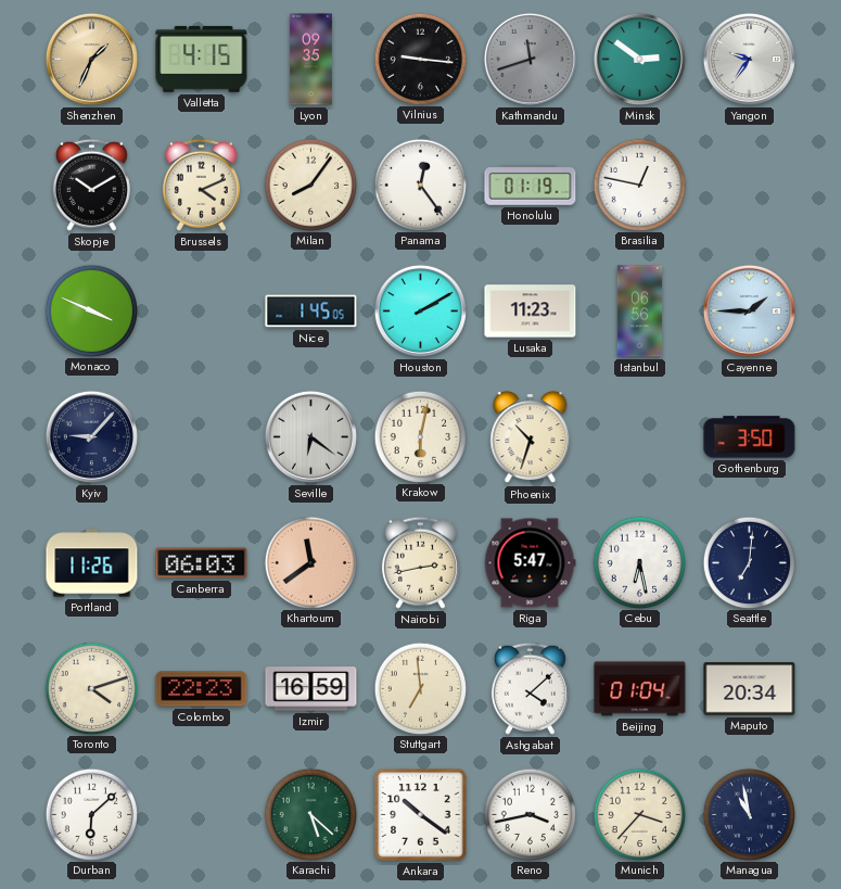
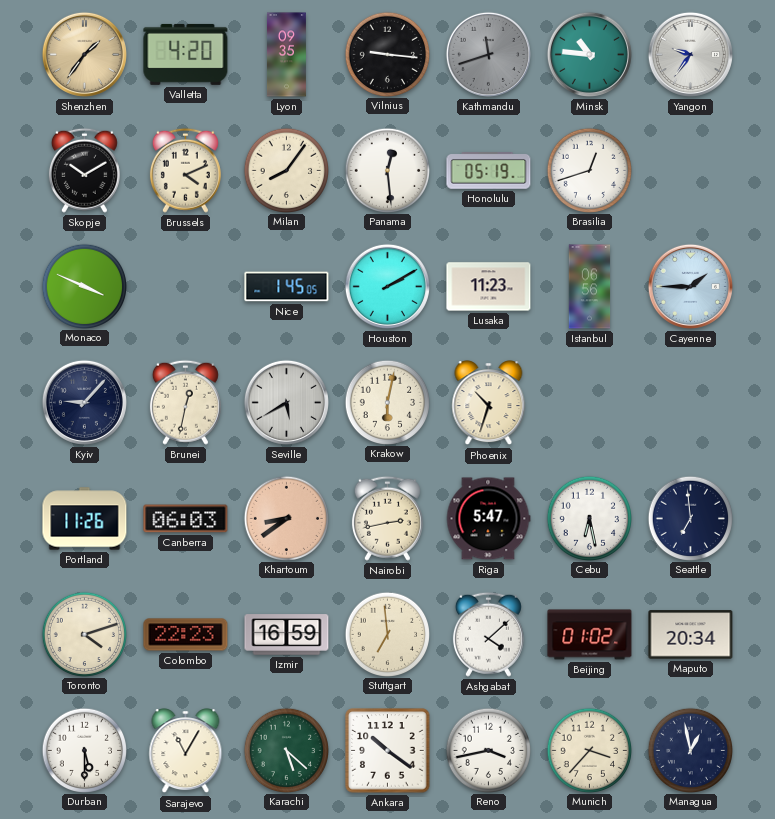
Shenzhen: 1:34 -> 1:36
Valletta: 4:15 -> 4:20
Minsk: 2:51 -> 10:46
Panama: 12:24 -> 12:29
Honolulu: 01:19 -> 05:19
Brasilia: 12:47 -> 12:42
Brunei: none -> 12:32
Seville: 6:21 -> 5:40
Gothenburg: 3:50 -> none
Khartoum: 11:39 -> 8:39
Seattle: 7:01 -> 6:59
Beijing: 01:04 -> 01:02
Durban: 6:08 -> 5:30
Sarajevo: none -> 11:05
Managua: 10:58 -> 12:58
